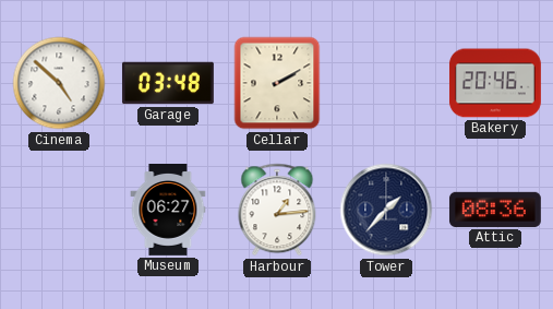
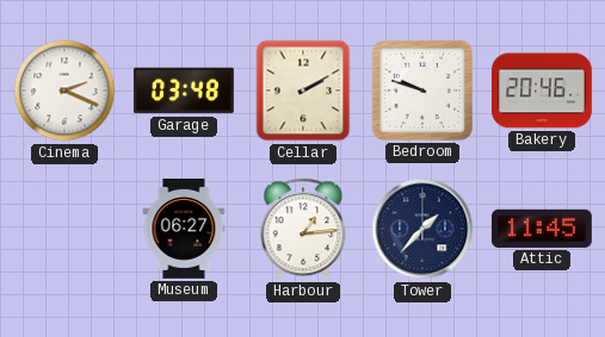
Cinema: 4:52 -> 2:19
Bedroom: none -> 9:48
Attic: 08:36 -> 11:45
